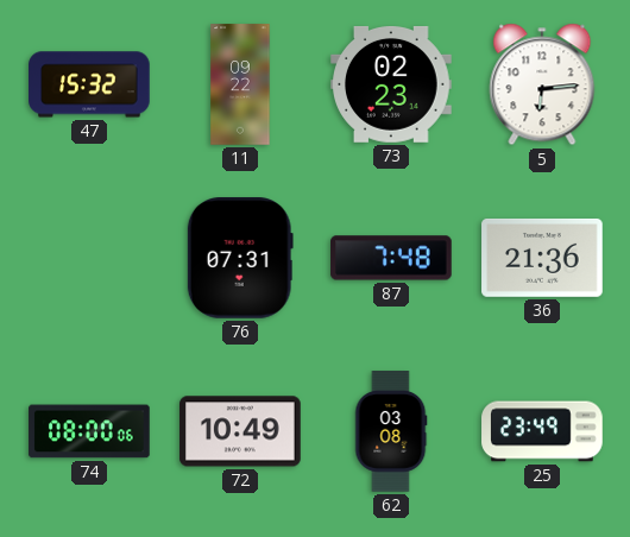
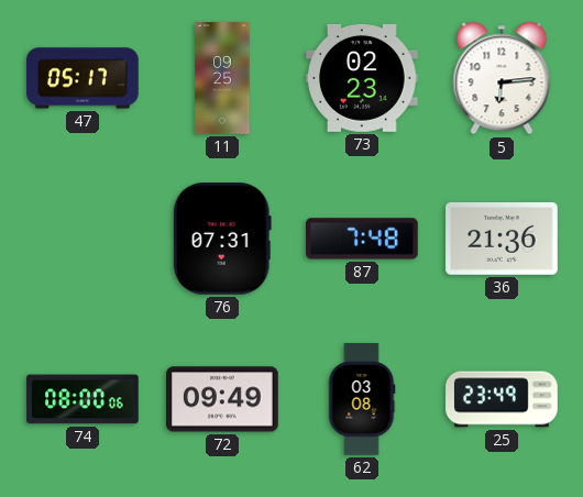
47: 15:32 -> 05:17
11: 09:22 -> 09:25
72: 10:49 -> 09:49
